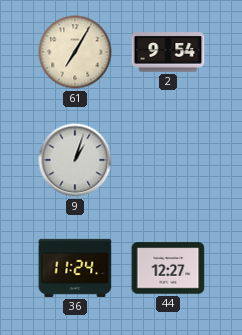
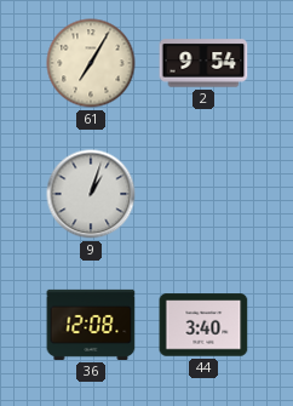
36: 11:24 -> 12:08
44: 12:27 -> 3:40
